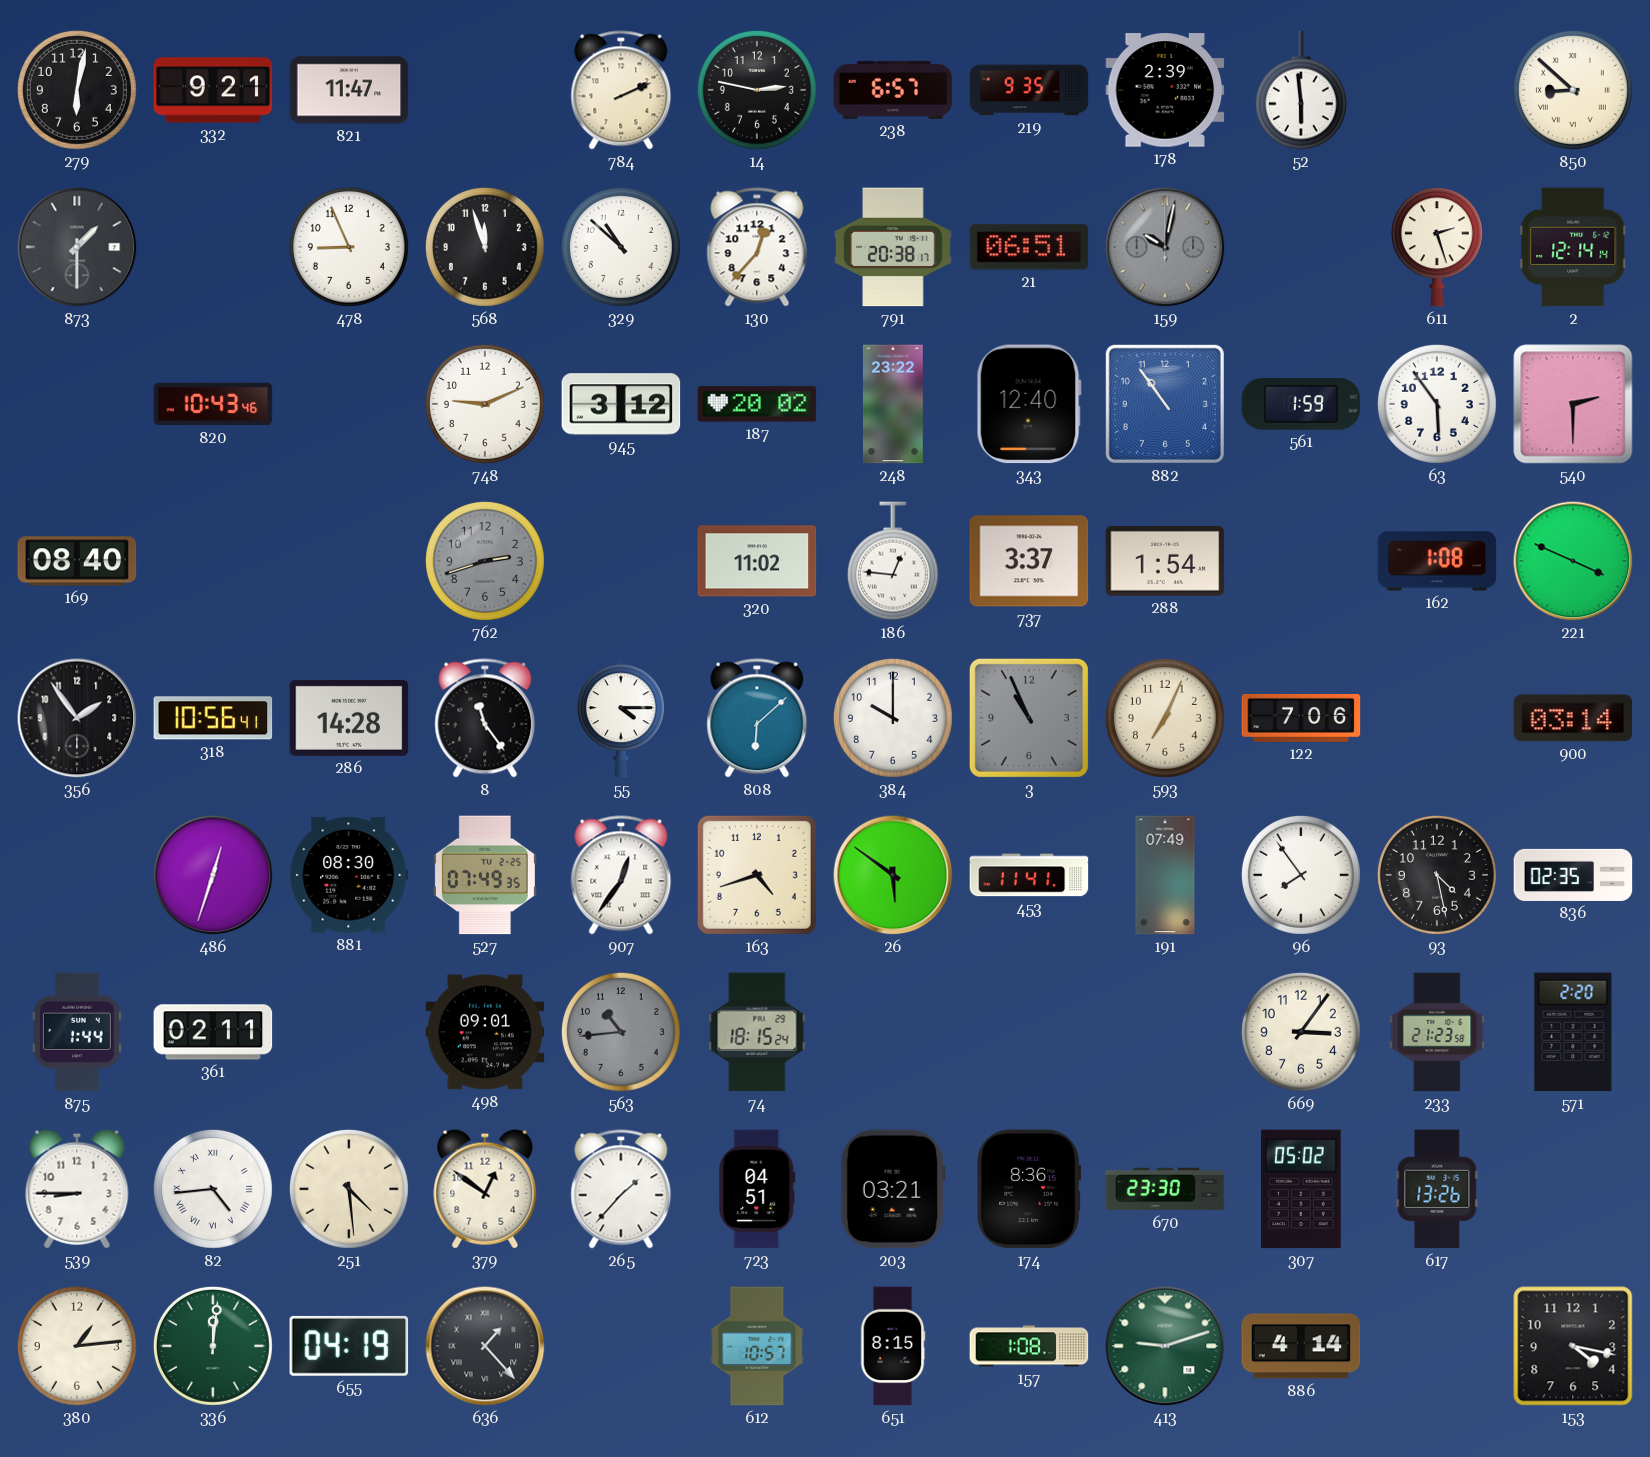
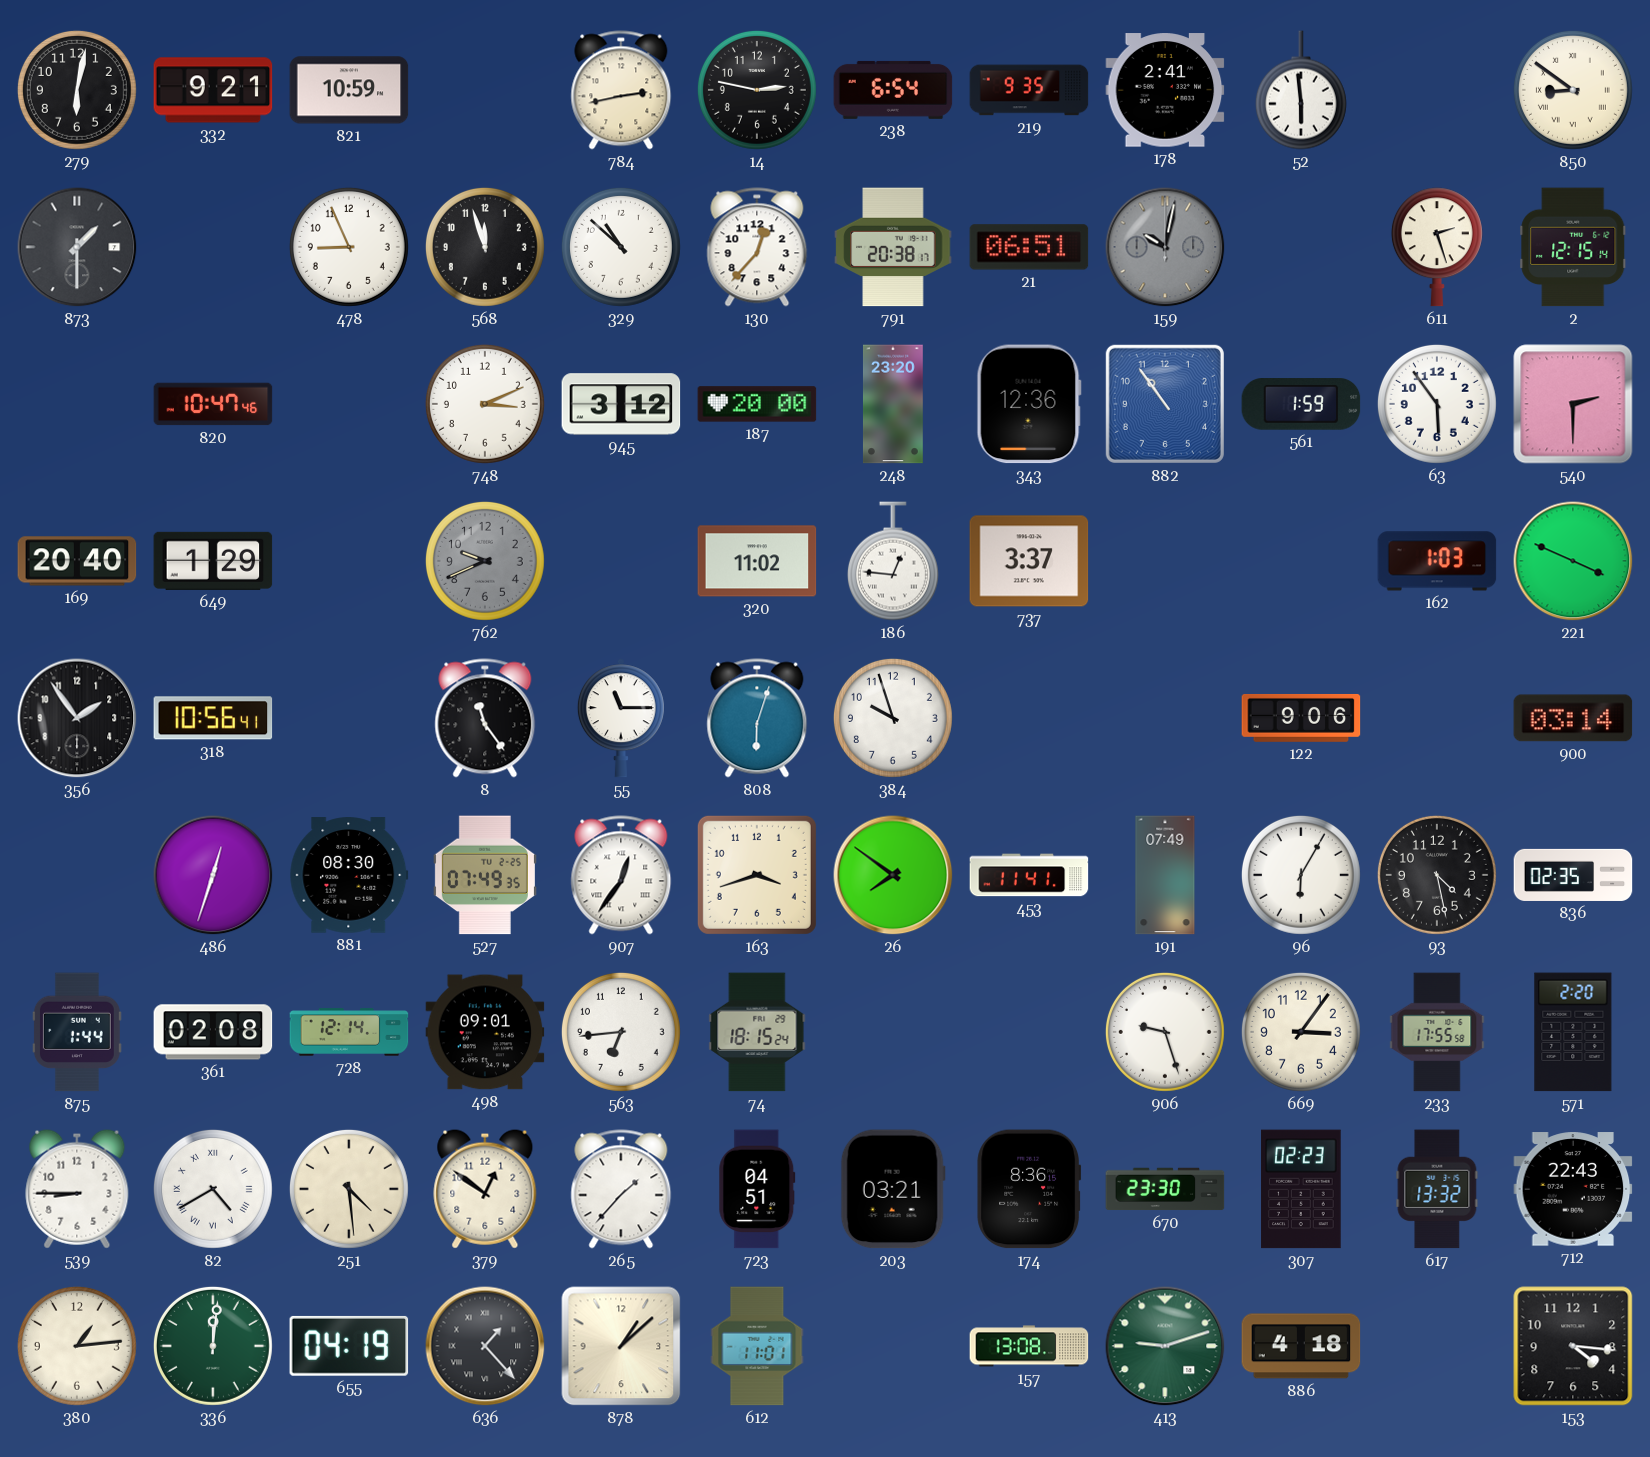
821: 11:47 -> 10:59
784: 2:11 -> 2:43
238: 6:57 -> 6:54
178: 2:39 -> 2:41
850: 8:52 -> 8:51
2: 12:14 -> 12:15
820: 10:43 -> 10:47
748: 9:11 -> 3:11
187: 20:02 -> 20:00
248: 23:22 -> 23:20
343: 12:40 -> 12:36
169: 08:40 -> 20:40
649: none -> 1:29
762: 2:42 -> 9:41
288: 1:54 -> none
162: 1:08 -> 1:03
286: 14:28 -> none
55: 4:15 -> 11:15
808: 6:08 -> 6:03
384: 10:00 -> 9:57
3: 10:56 -> none
593: 7:04 -> none
122: 7:06 -> 9:06
163: 4:42 -> 3:42
26: 5:51 -> 7:51
96: 7:54 -> 6:05
361: 02:11 -> 02:08
728: none -> 12:14
563: 10:44 -> 6:44
563 dial: grey -> white
906: none -> 9:27
233: 21:23 -> 17:55
82: 4:44 -> 4:40
307: 05:02 -> 02:23
617: 13:26 -> 13:32
712: none -> 22:43
878: none -> 1:08
612: 10:57 -> 11:01
651: 8:15 -> none
157: 1:08 -> 13:08
886: 4:14 -> 4:18
153: 4:17 -> 4:16
